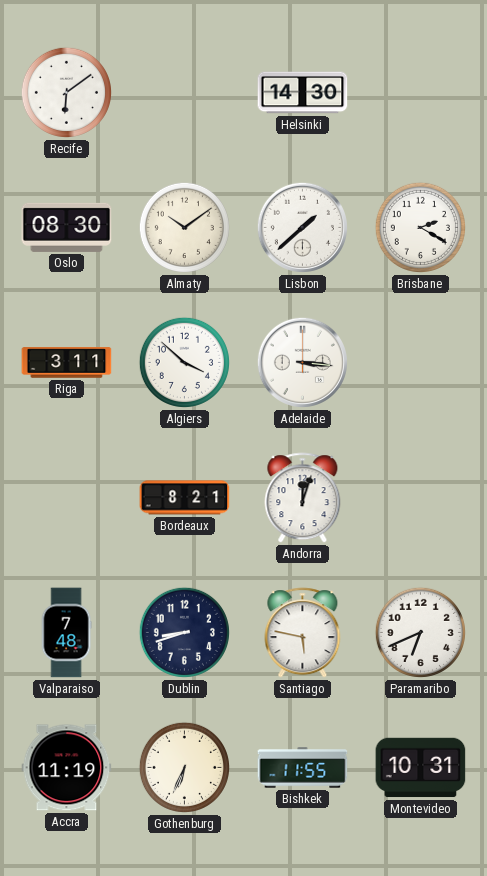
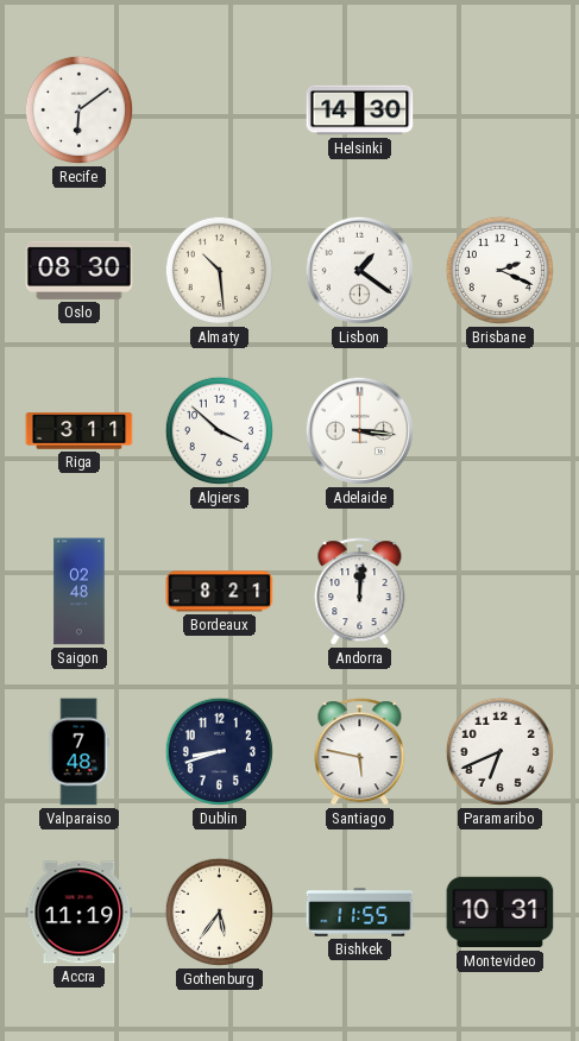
Almaty: 10:09 -> 10:29
Lisbon: 1:38 -> 1:21
Brisbane: 2:20 -> 2:19
Saigon: none -> 02:48
Andorra: 12:03 -> 12:01
Gothenburg: 6:34 -> 5:36
